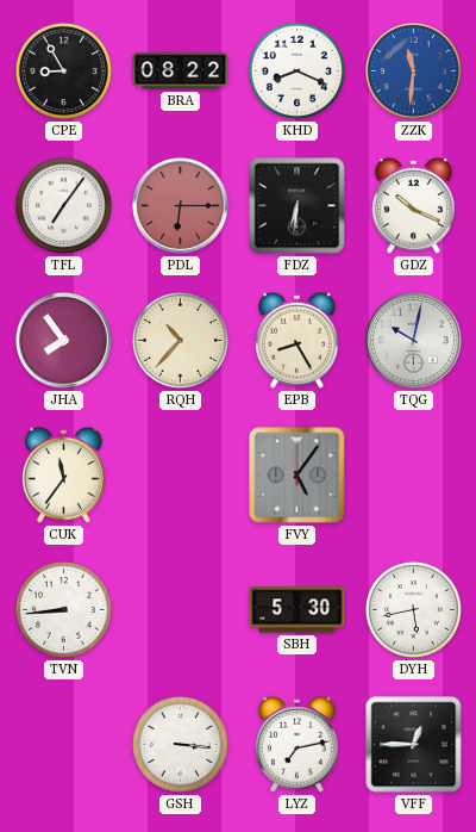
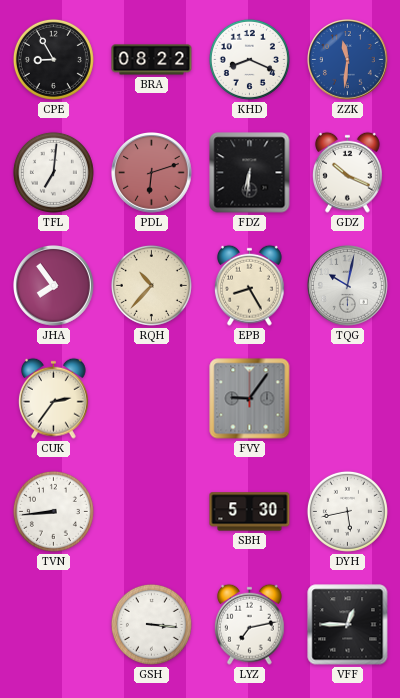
TFL: 7:06 -> 7:01
PDL: 6:15 -> 6:12
CUK: 11:36 -> 2:36
FVY: 5:06 -> 9:06
